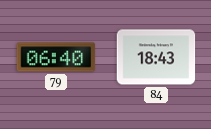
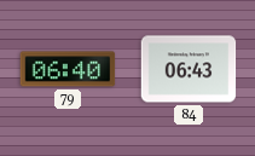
84: 18:43 -> 06:43
